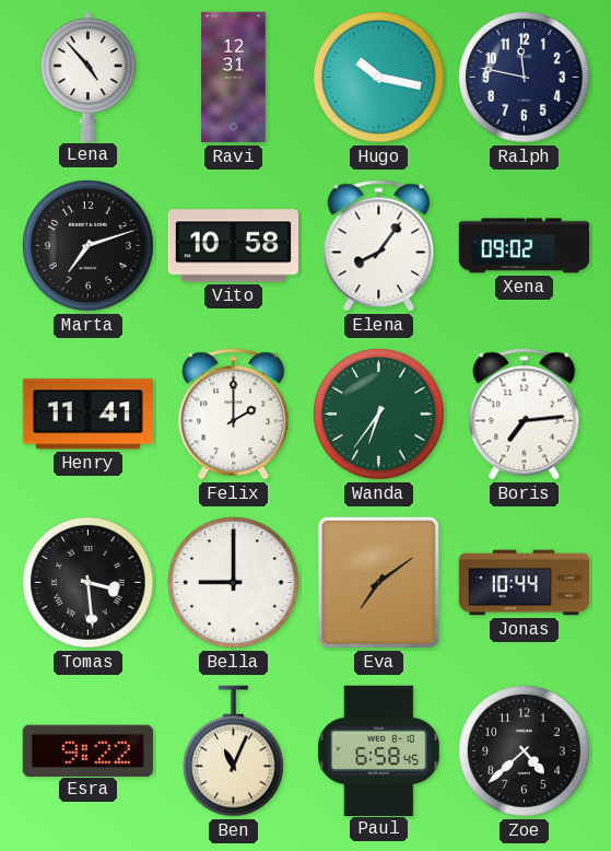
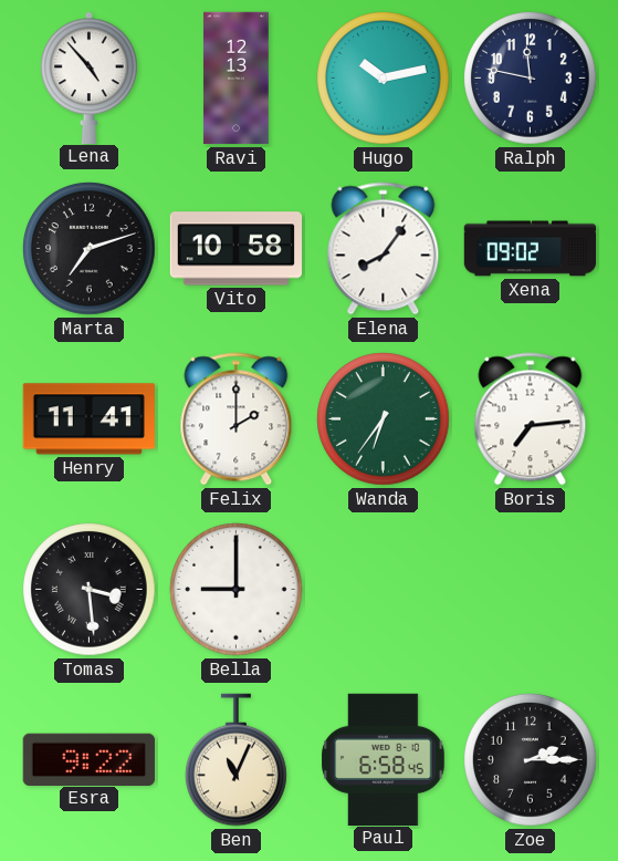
Ravi: 12:31 -> 12:13
Hugo: 10:17 -> 10:13
Eva: 7:09 -> none
Jonas: 10:44 -> none
Zoe: 4:38 -> 2:15
